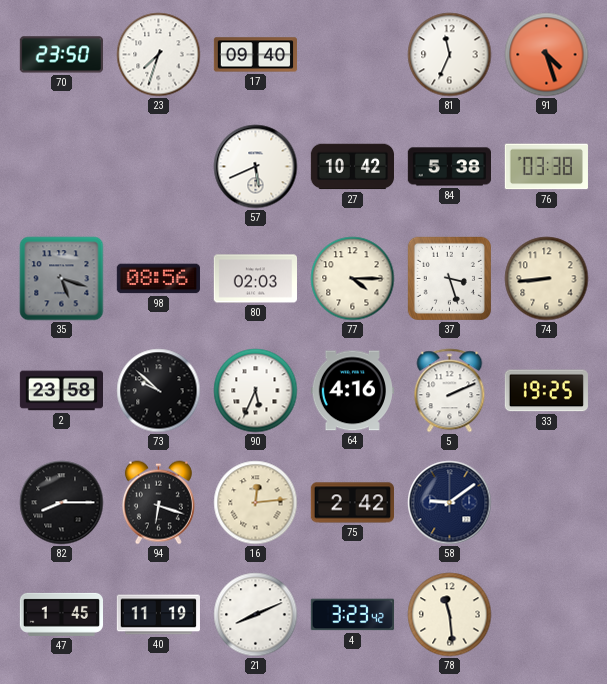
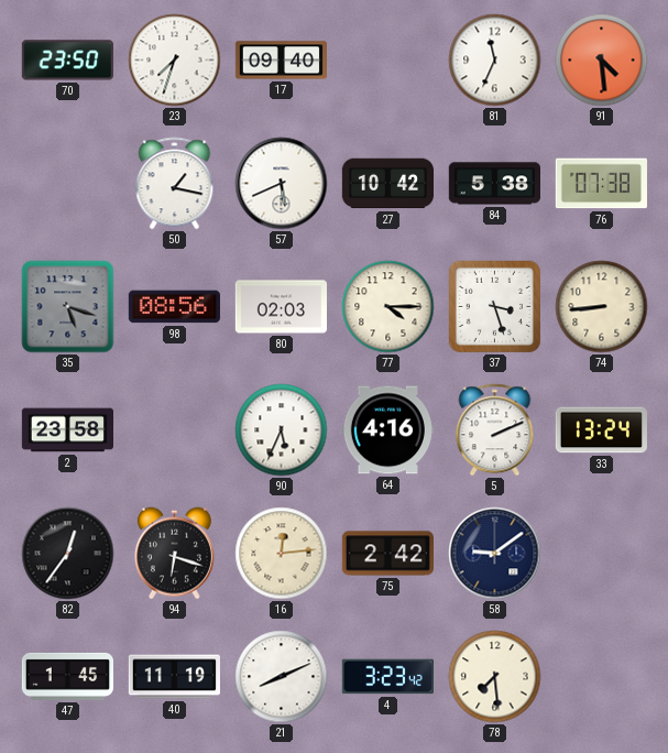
91: 4:27 -> 4:29
50: none -> 1:17
76: 03:38 -> 07:38
73: 9:52 -> none
33: 19:25 -> 13:24
82: 8:15 -> 12:36
78: 11:29 -> 7:29
